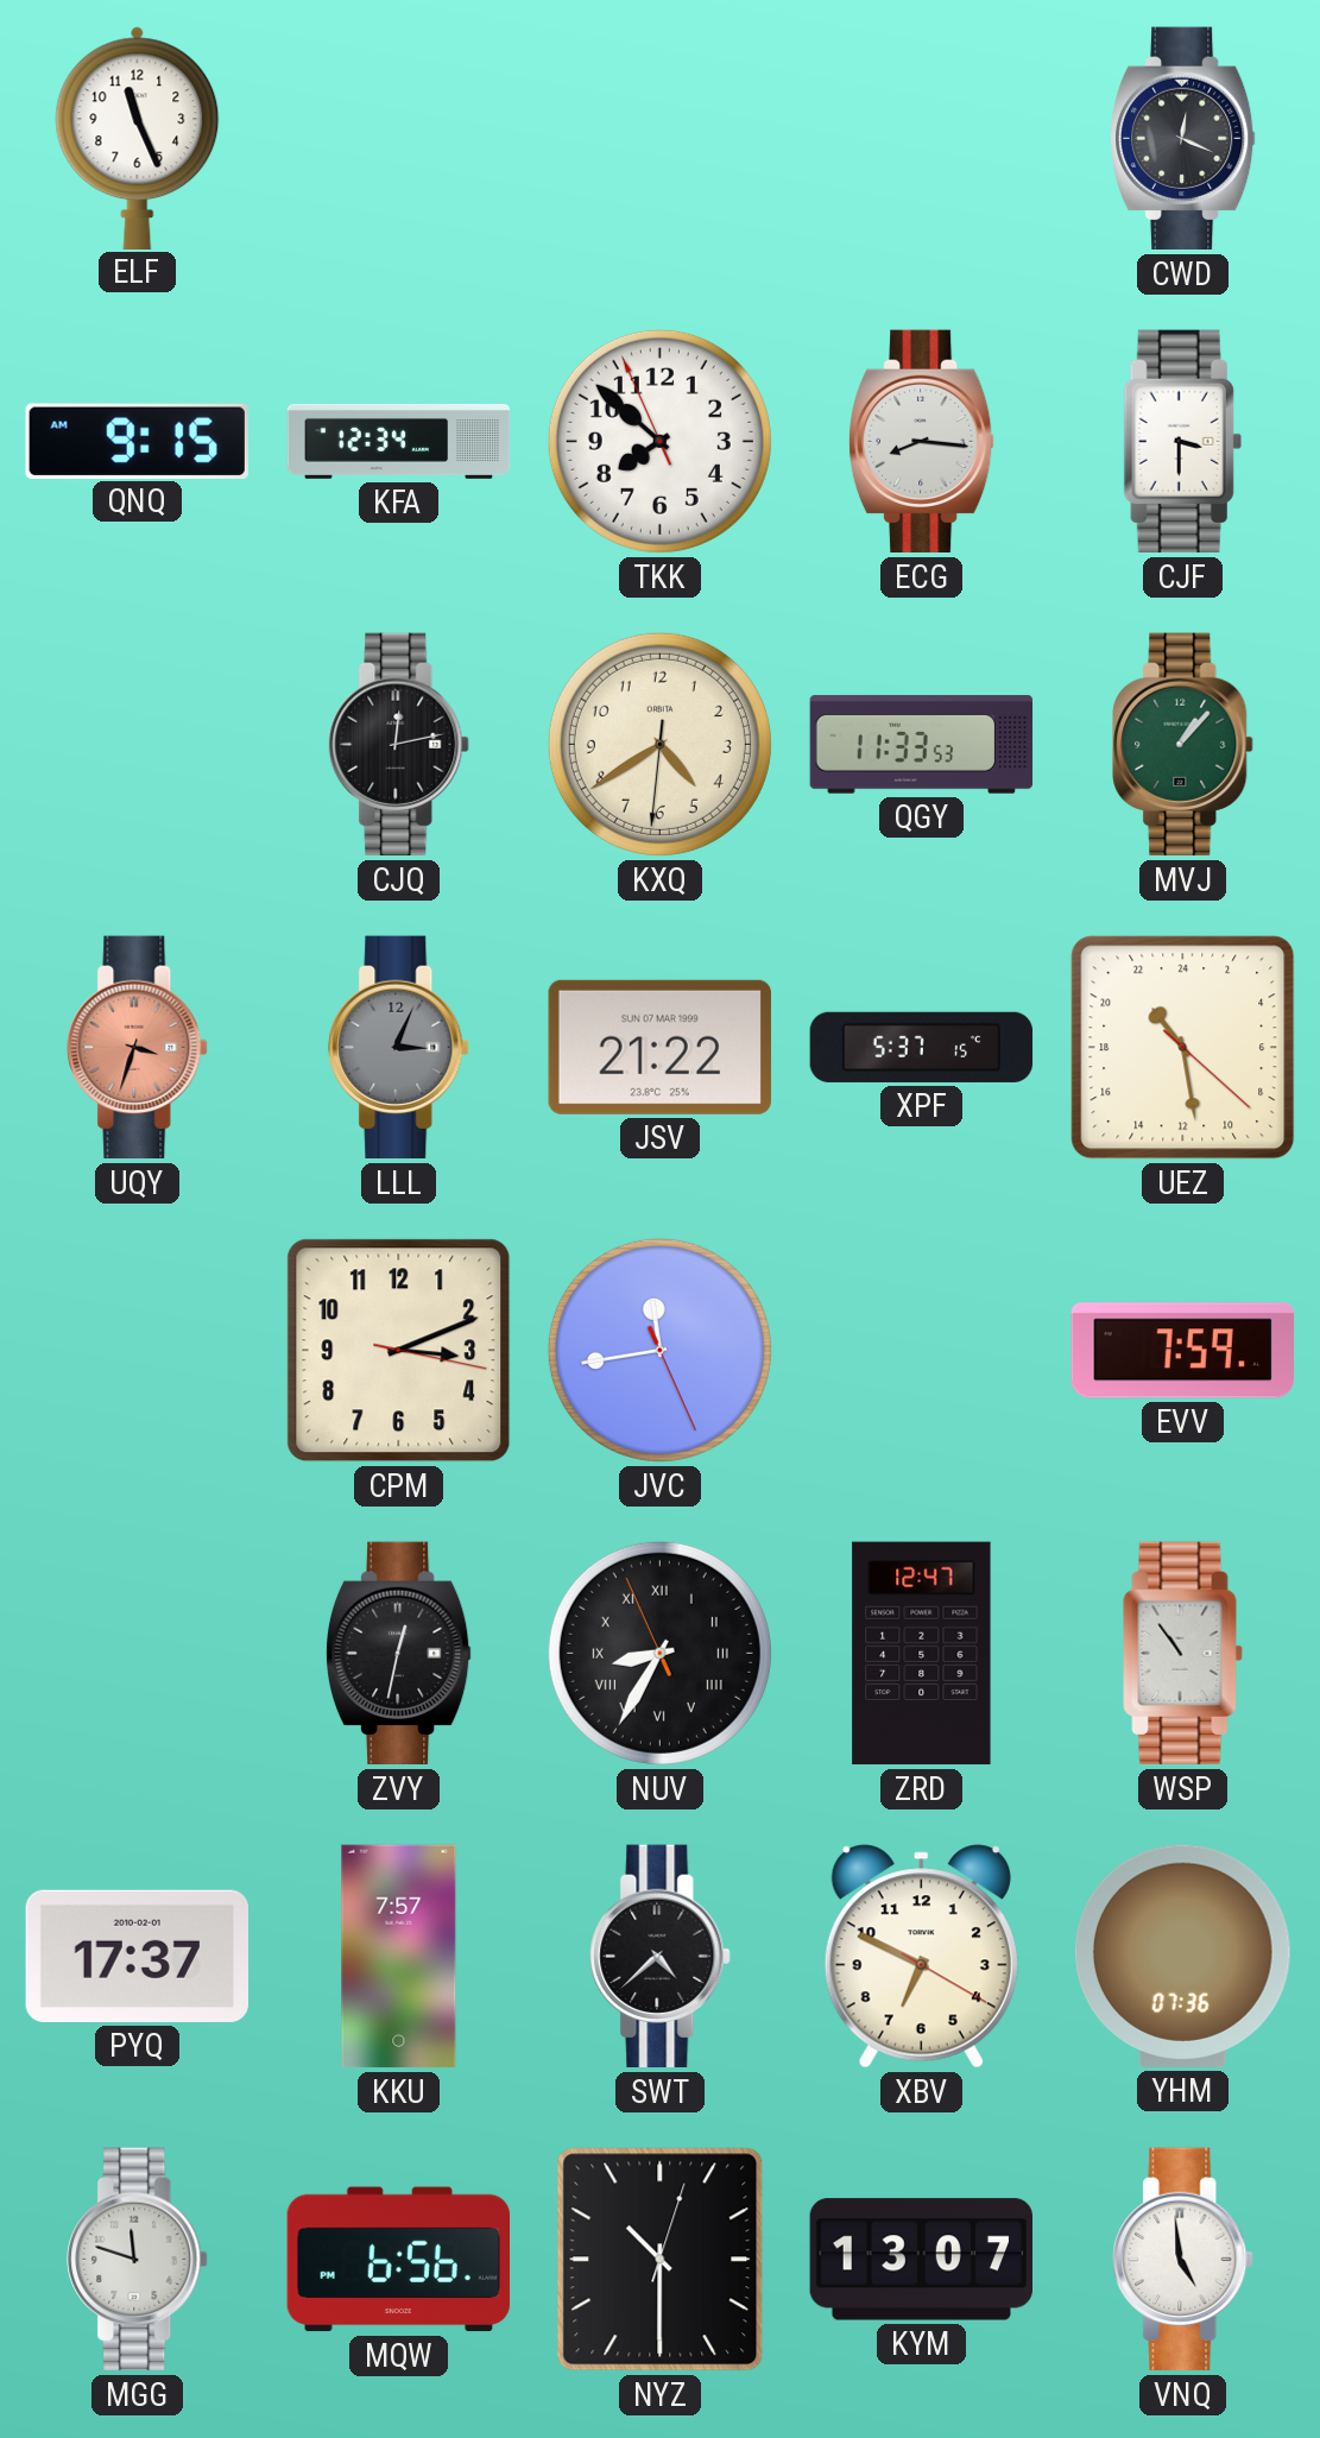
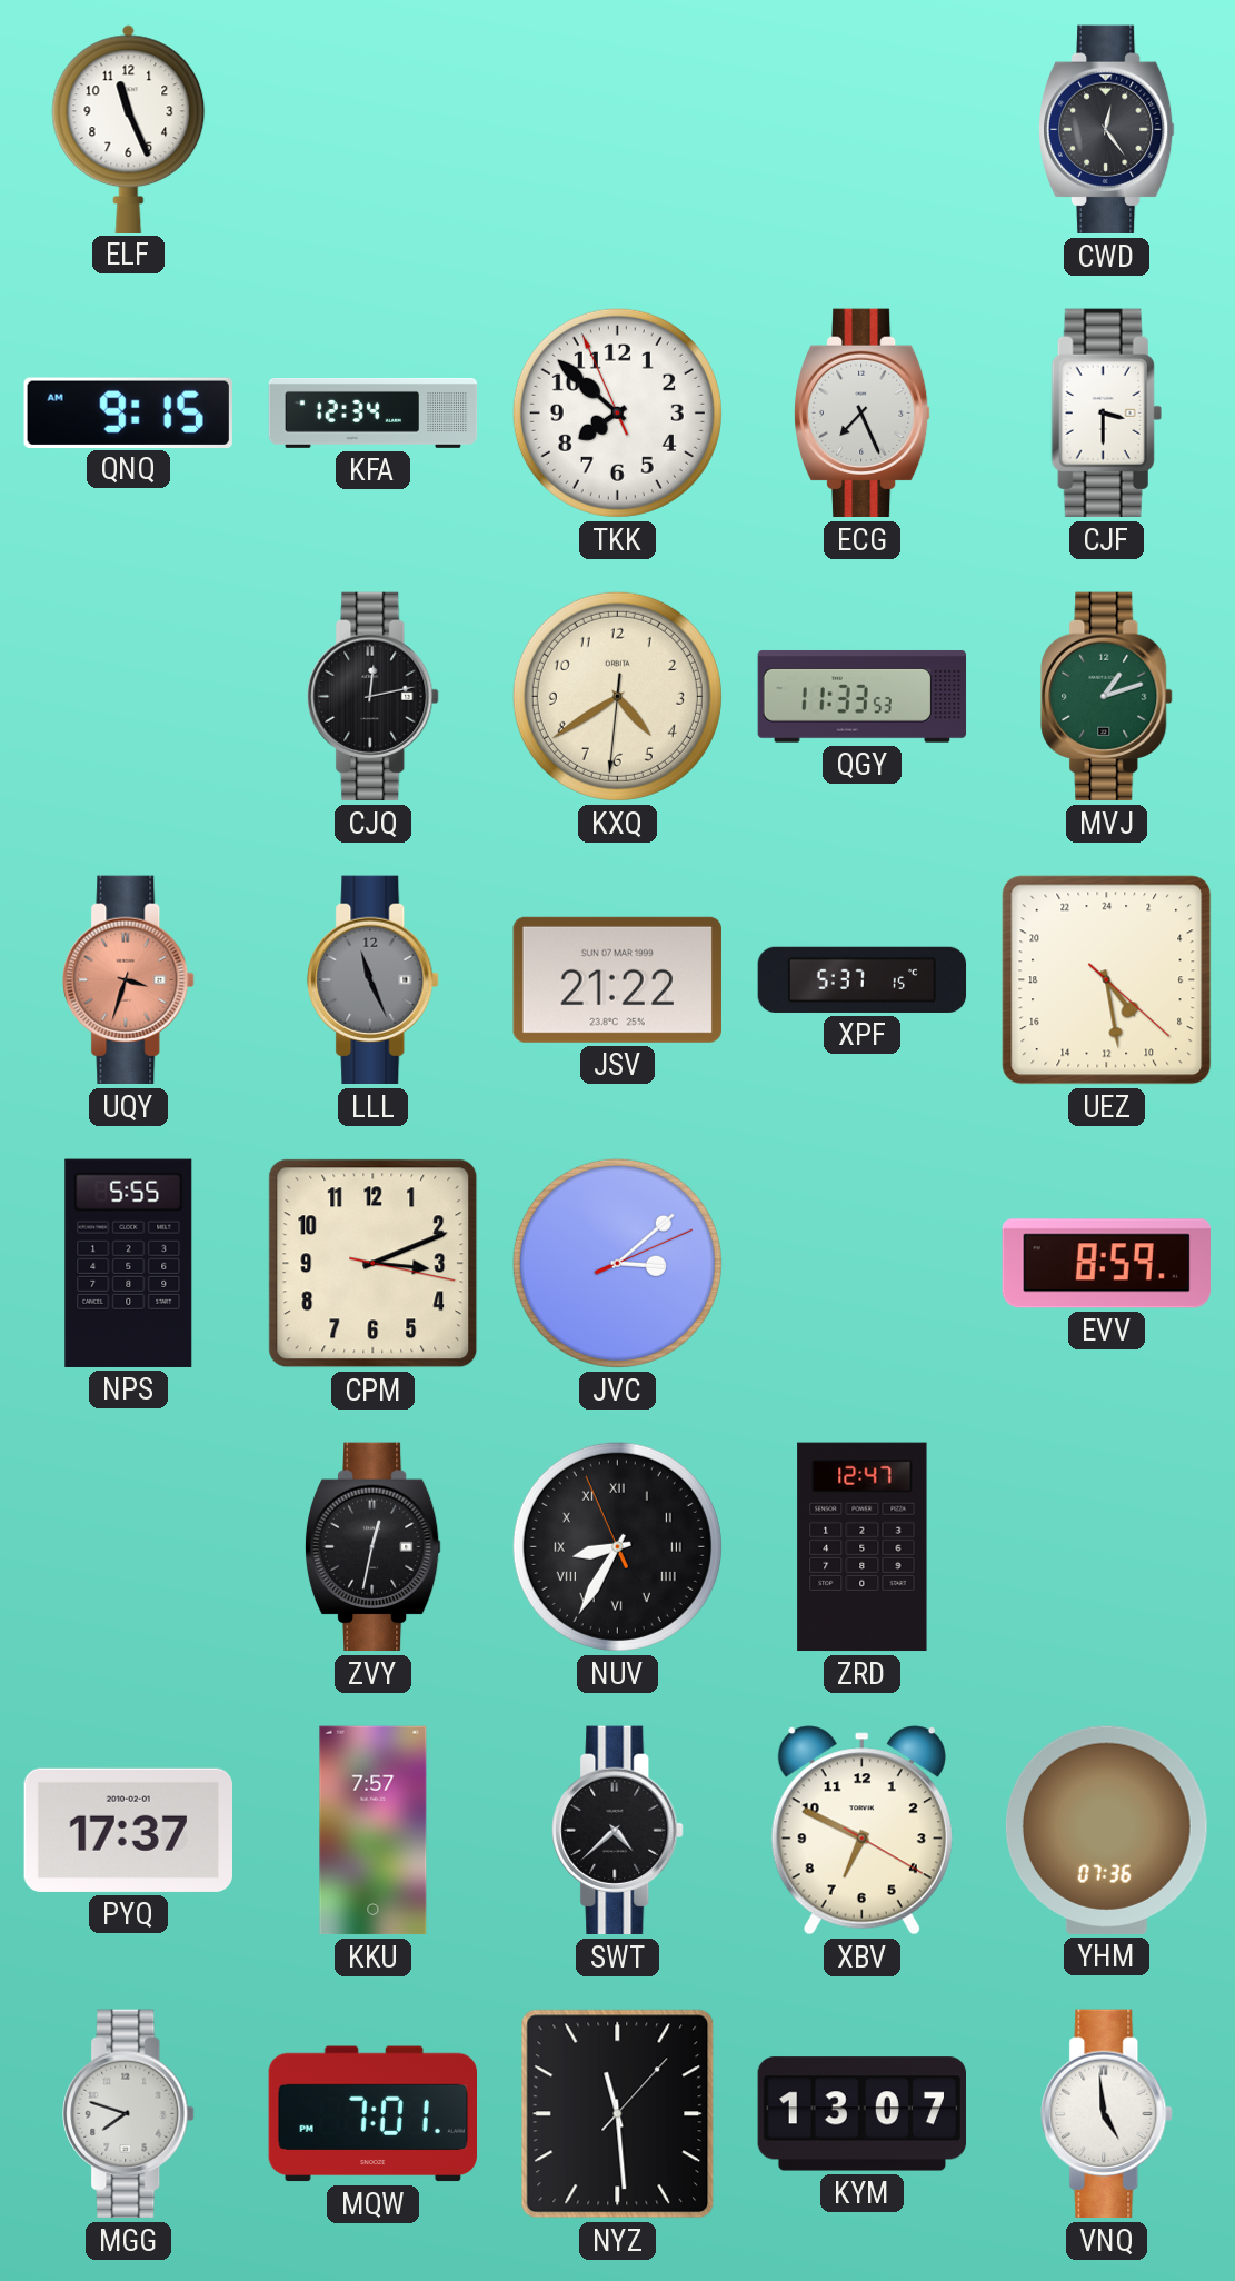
CWD: 12:19 -> 12:24
ECG: 8:16 -> 7:26
MVJ: 1:07 -> 1:12
LLL: 3:04 -> 11:26
UEZ: 21:28 -> 9:28
NPS: none -> 5:55
JVC: 11:43 -> 3:08
EVV: 7:59 -> 8:59
WSP: 10:54 -> none
MGG: 11:48 -> 7:48
MQW: 6:56 -> 7:01
NYZ: 10:30 -> 11:29
